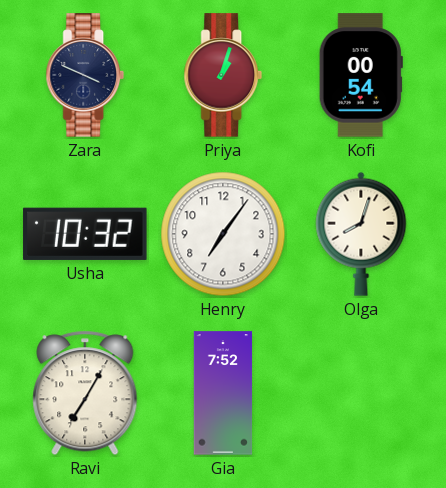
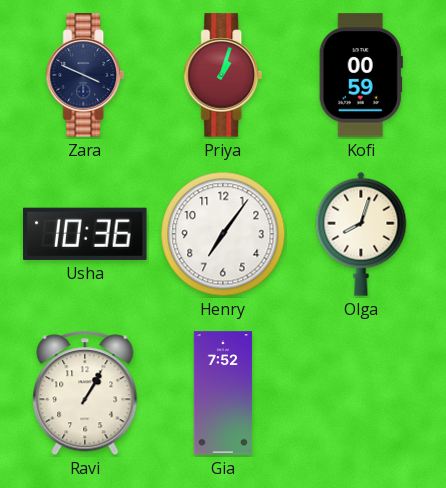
Kofi: 00:54 -> 00:59
Usha: 10:32 -> 10:36
Ravi: 7:05 -> 1:05
